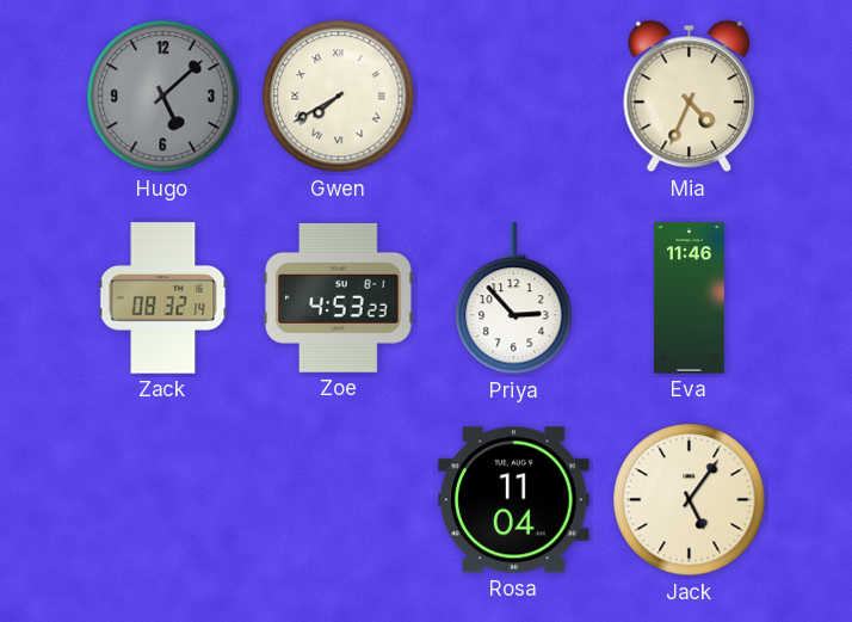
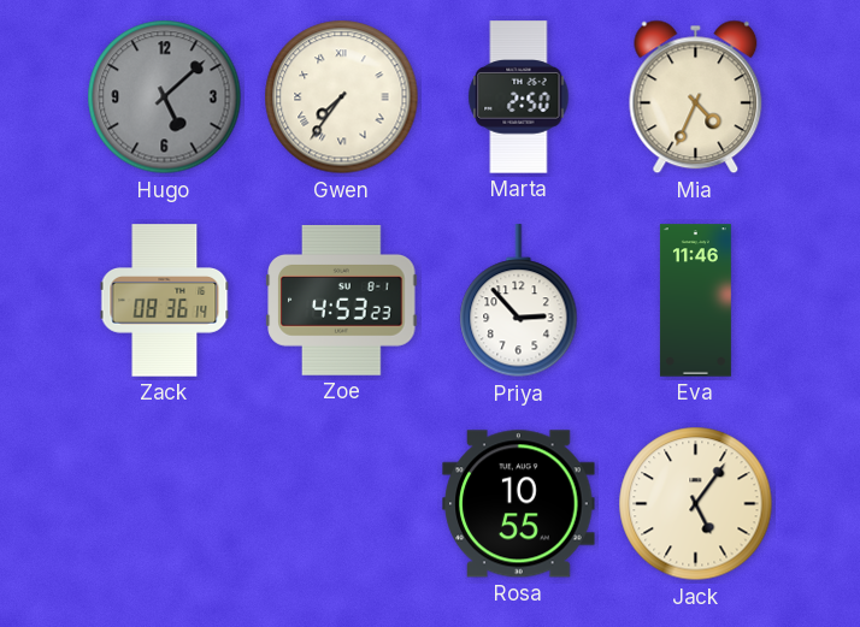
Gwen: 7:40 -> 7:36
Marta: none -> 2:50
Zack: 08:32 -> 08:36
Rosa: 11:04 -> 10:55
